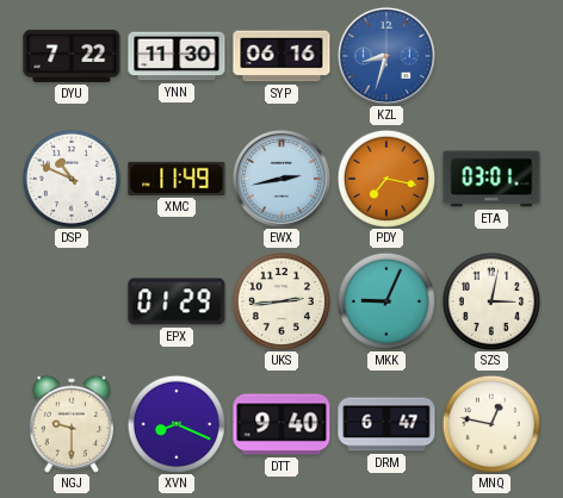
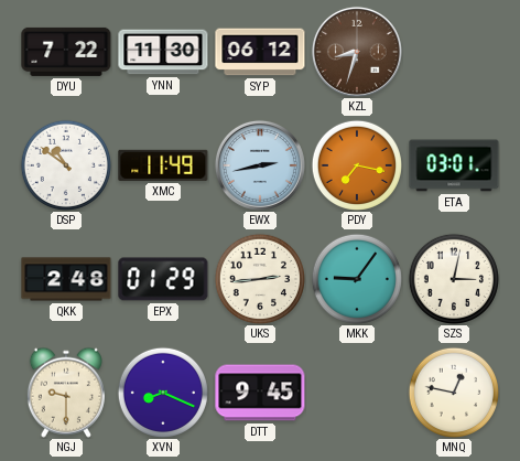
SYP: 06:16 -> 06:12
KZL dial: blue -> brown
DSP: 10:49 -> 10:51
QKK: none -> 2:48
MKK: 9:04 -> 9:06
DTT: 9:40 -> 9:45
DRM: 6:47 -> none
